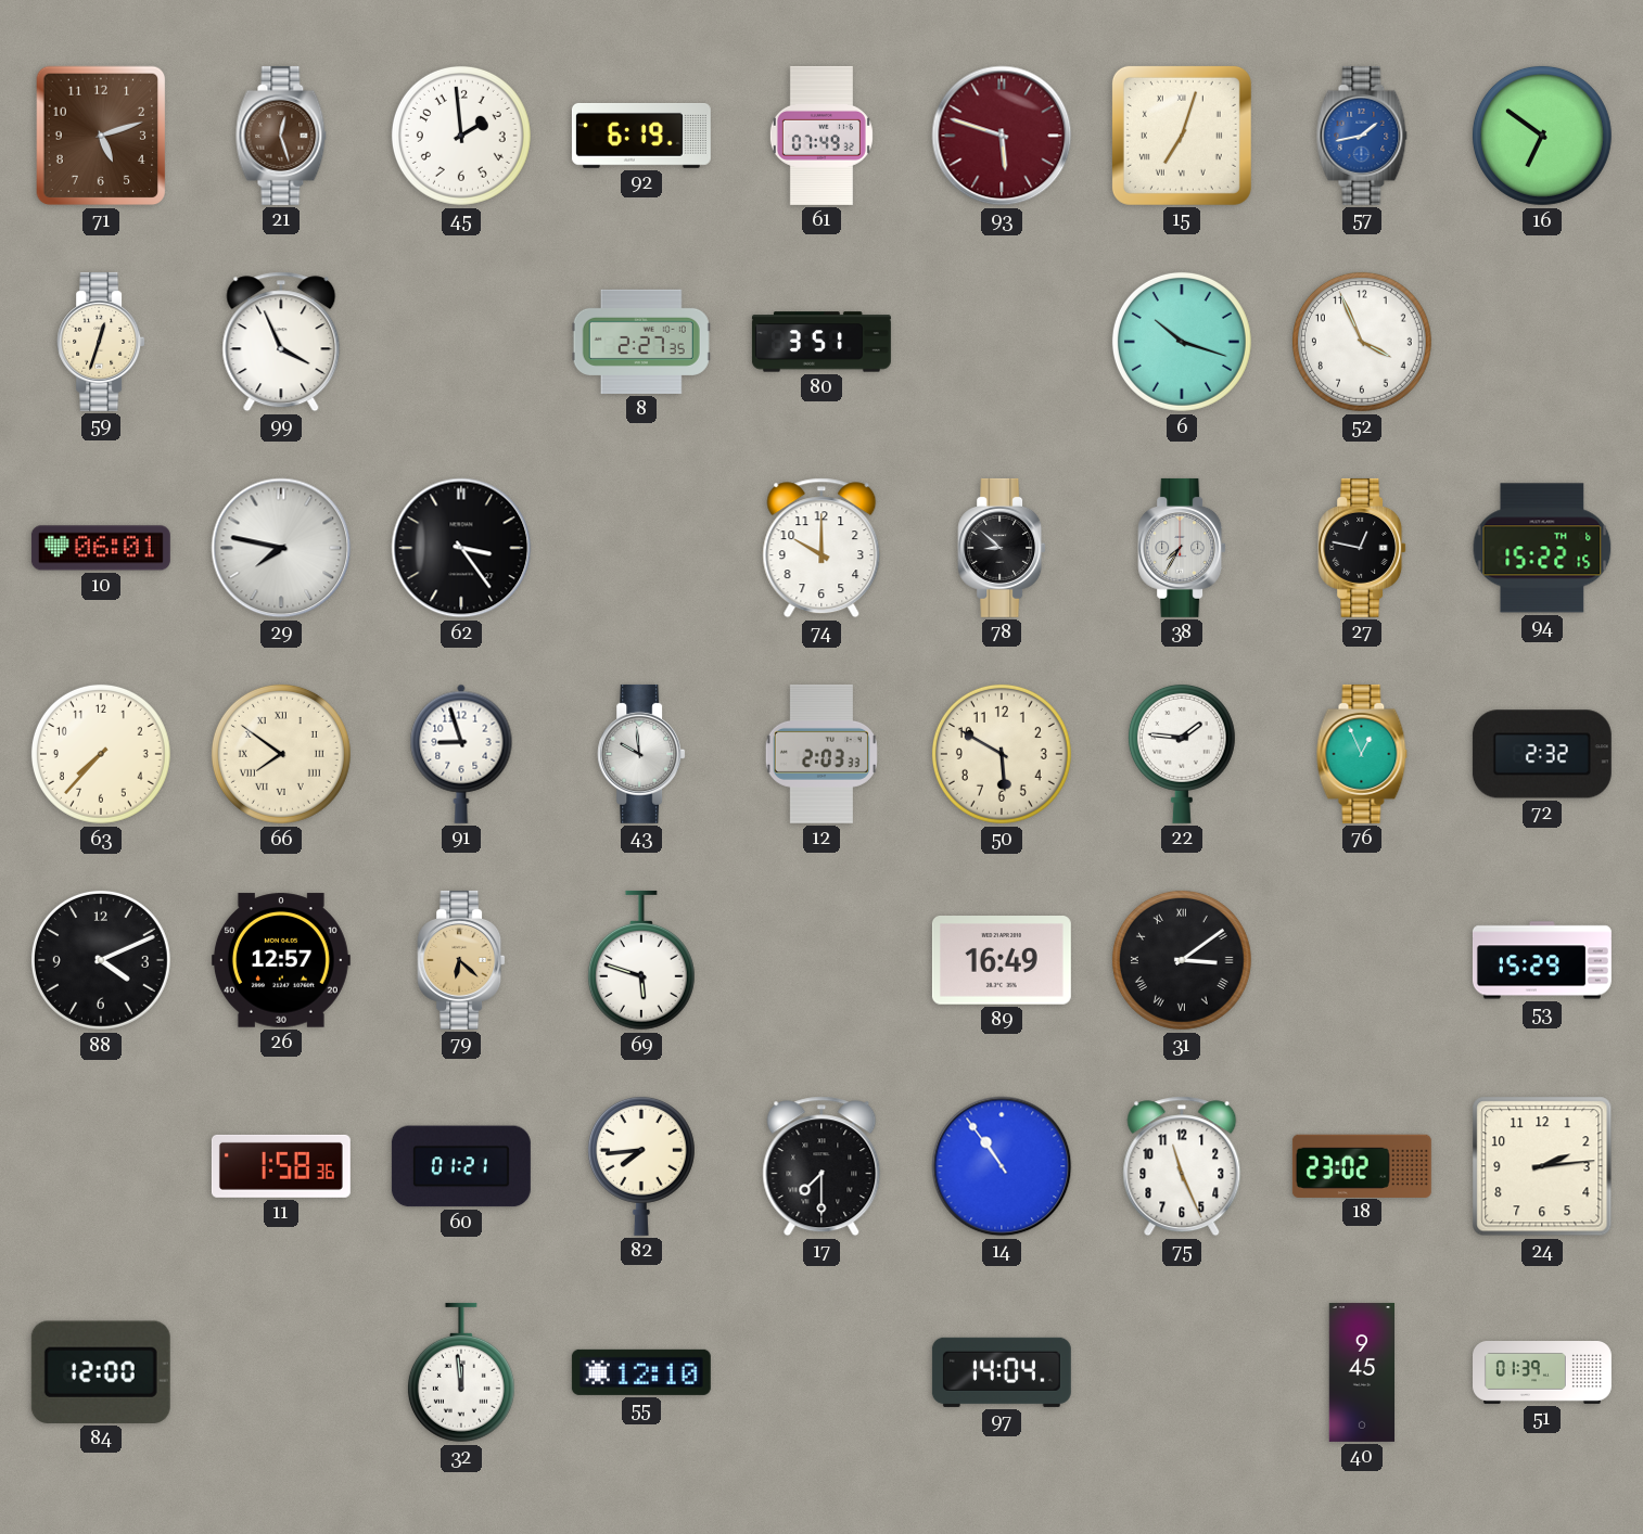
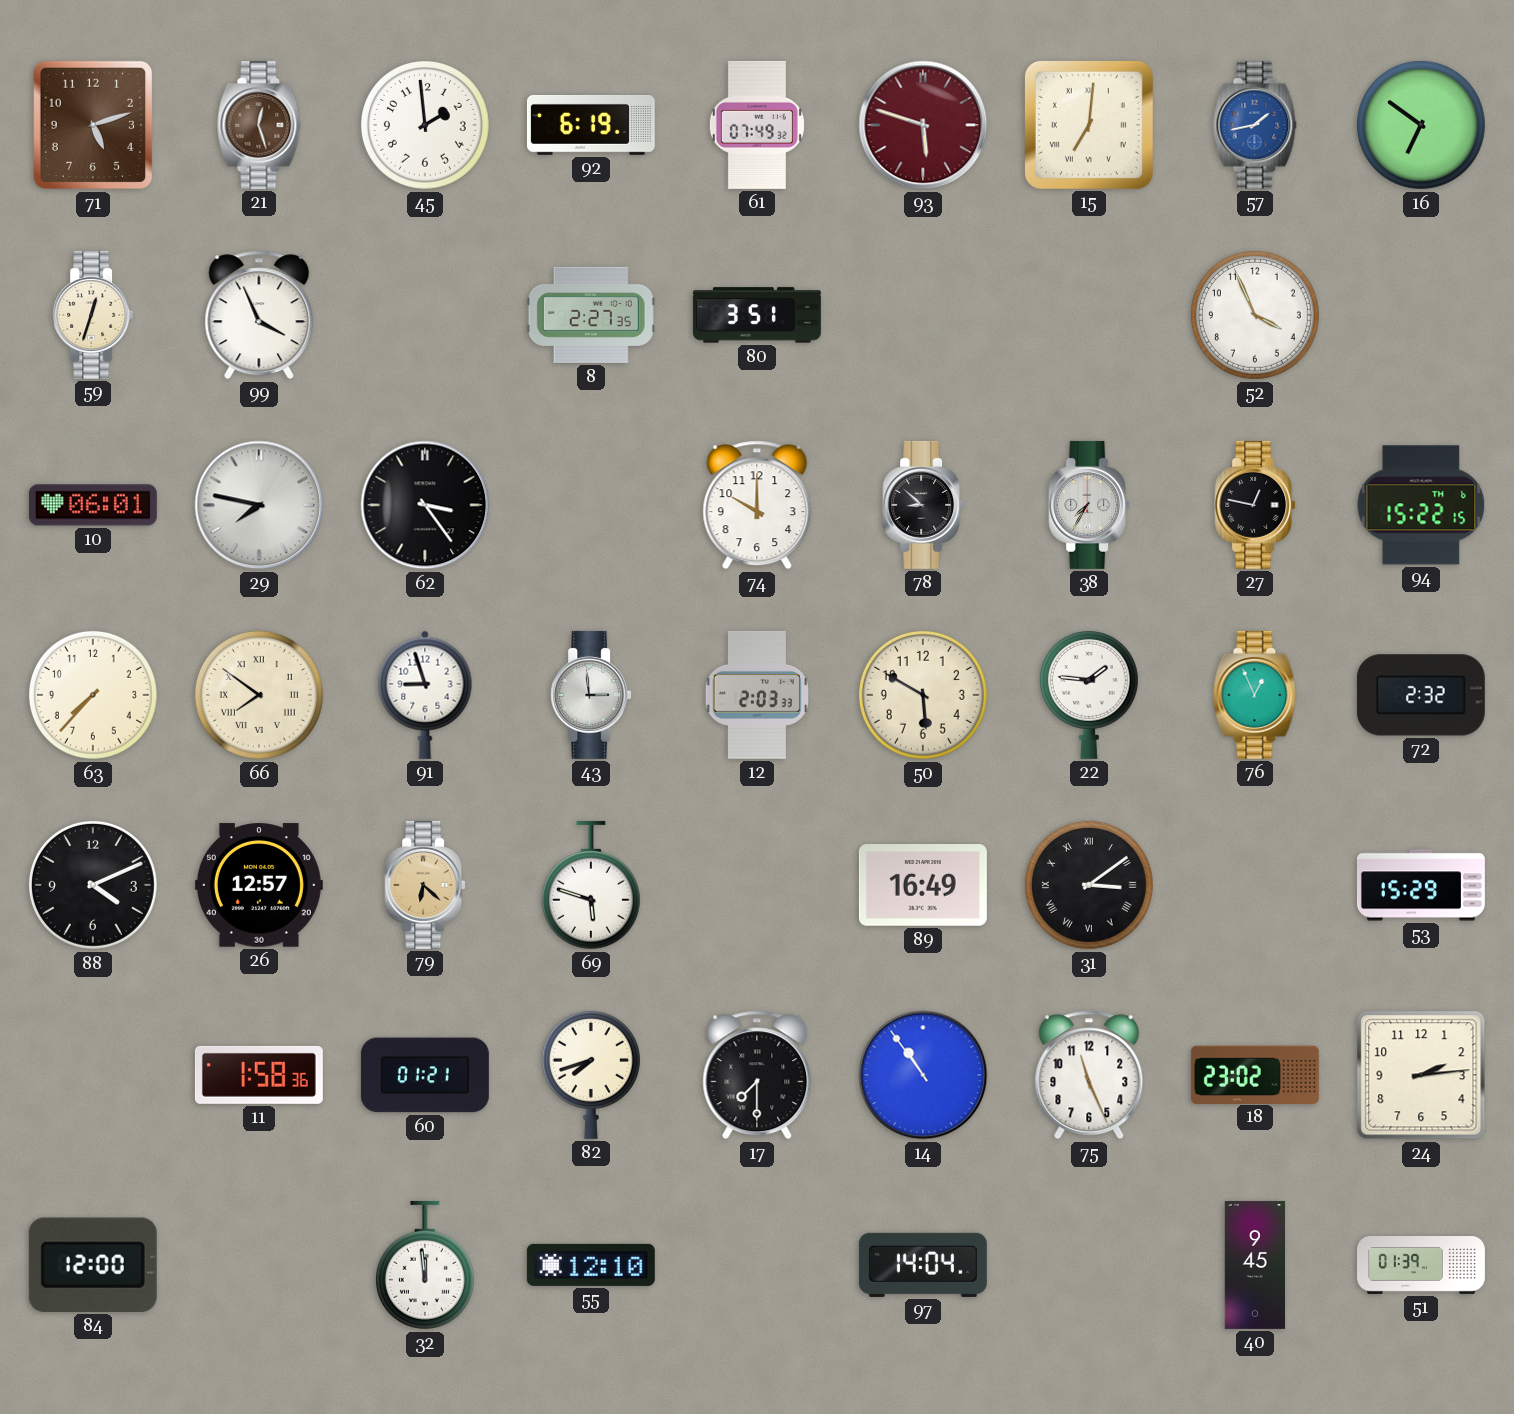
15: 7:03 -> 7:01
6: 10:18 -> none
43: 9:59 -> 2:59
82: 7:44 -> 7:42
